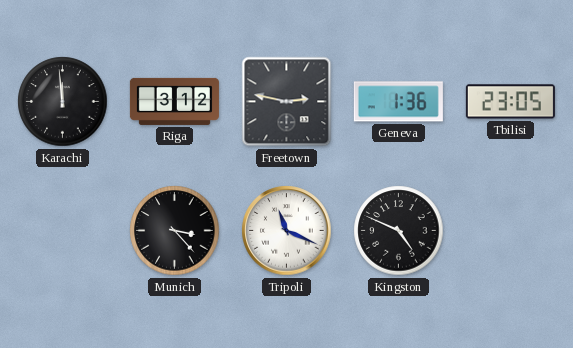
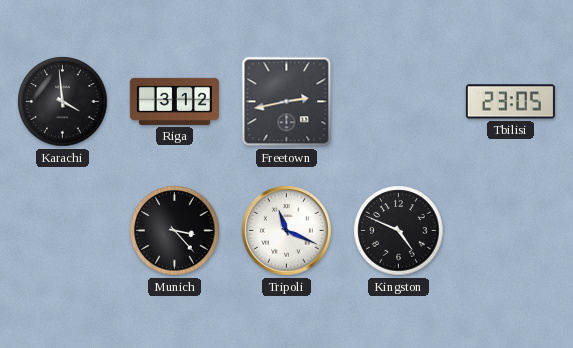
Karachi: 11:59 -> 3:59
Freetown: 2:47 -> 2:43
Geneva: 1:36 -> none
